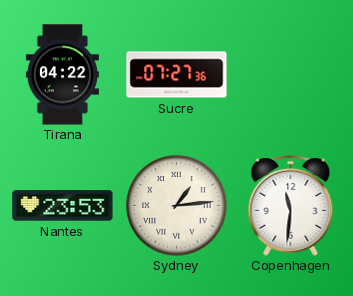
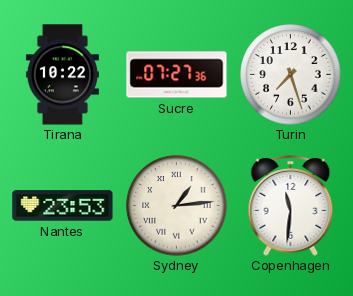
Tirana: 04:22 -> 10:22
Turin: none -> 7:27
